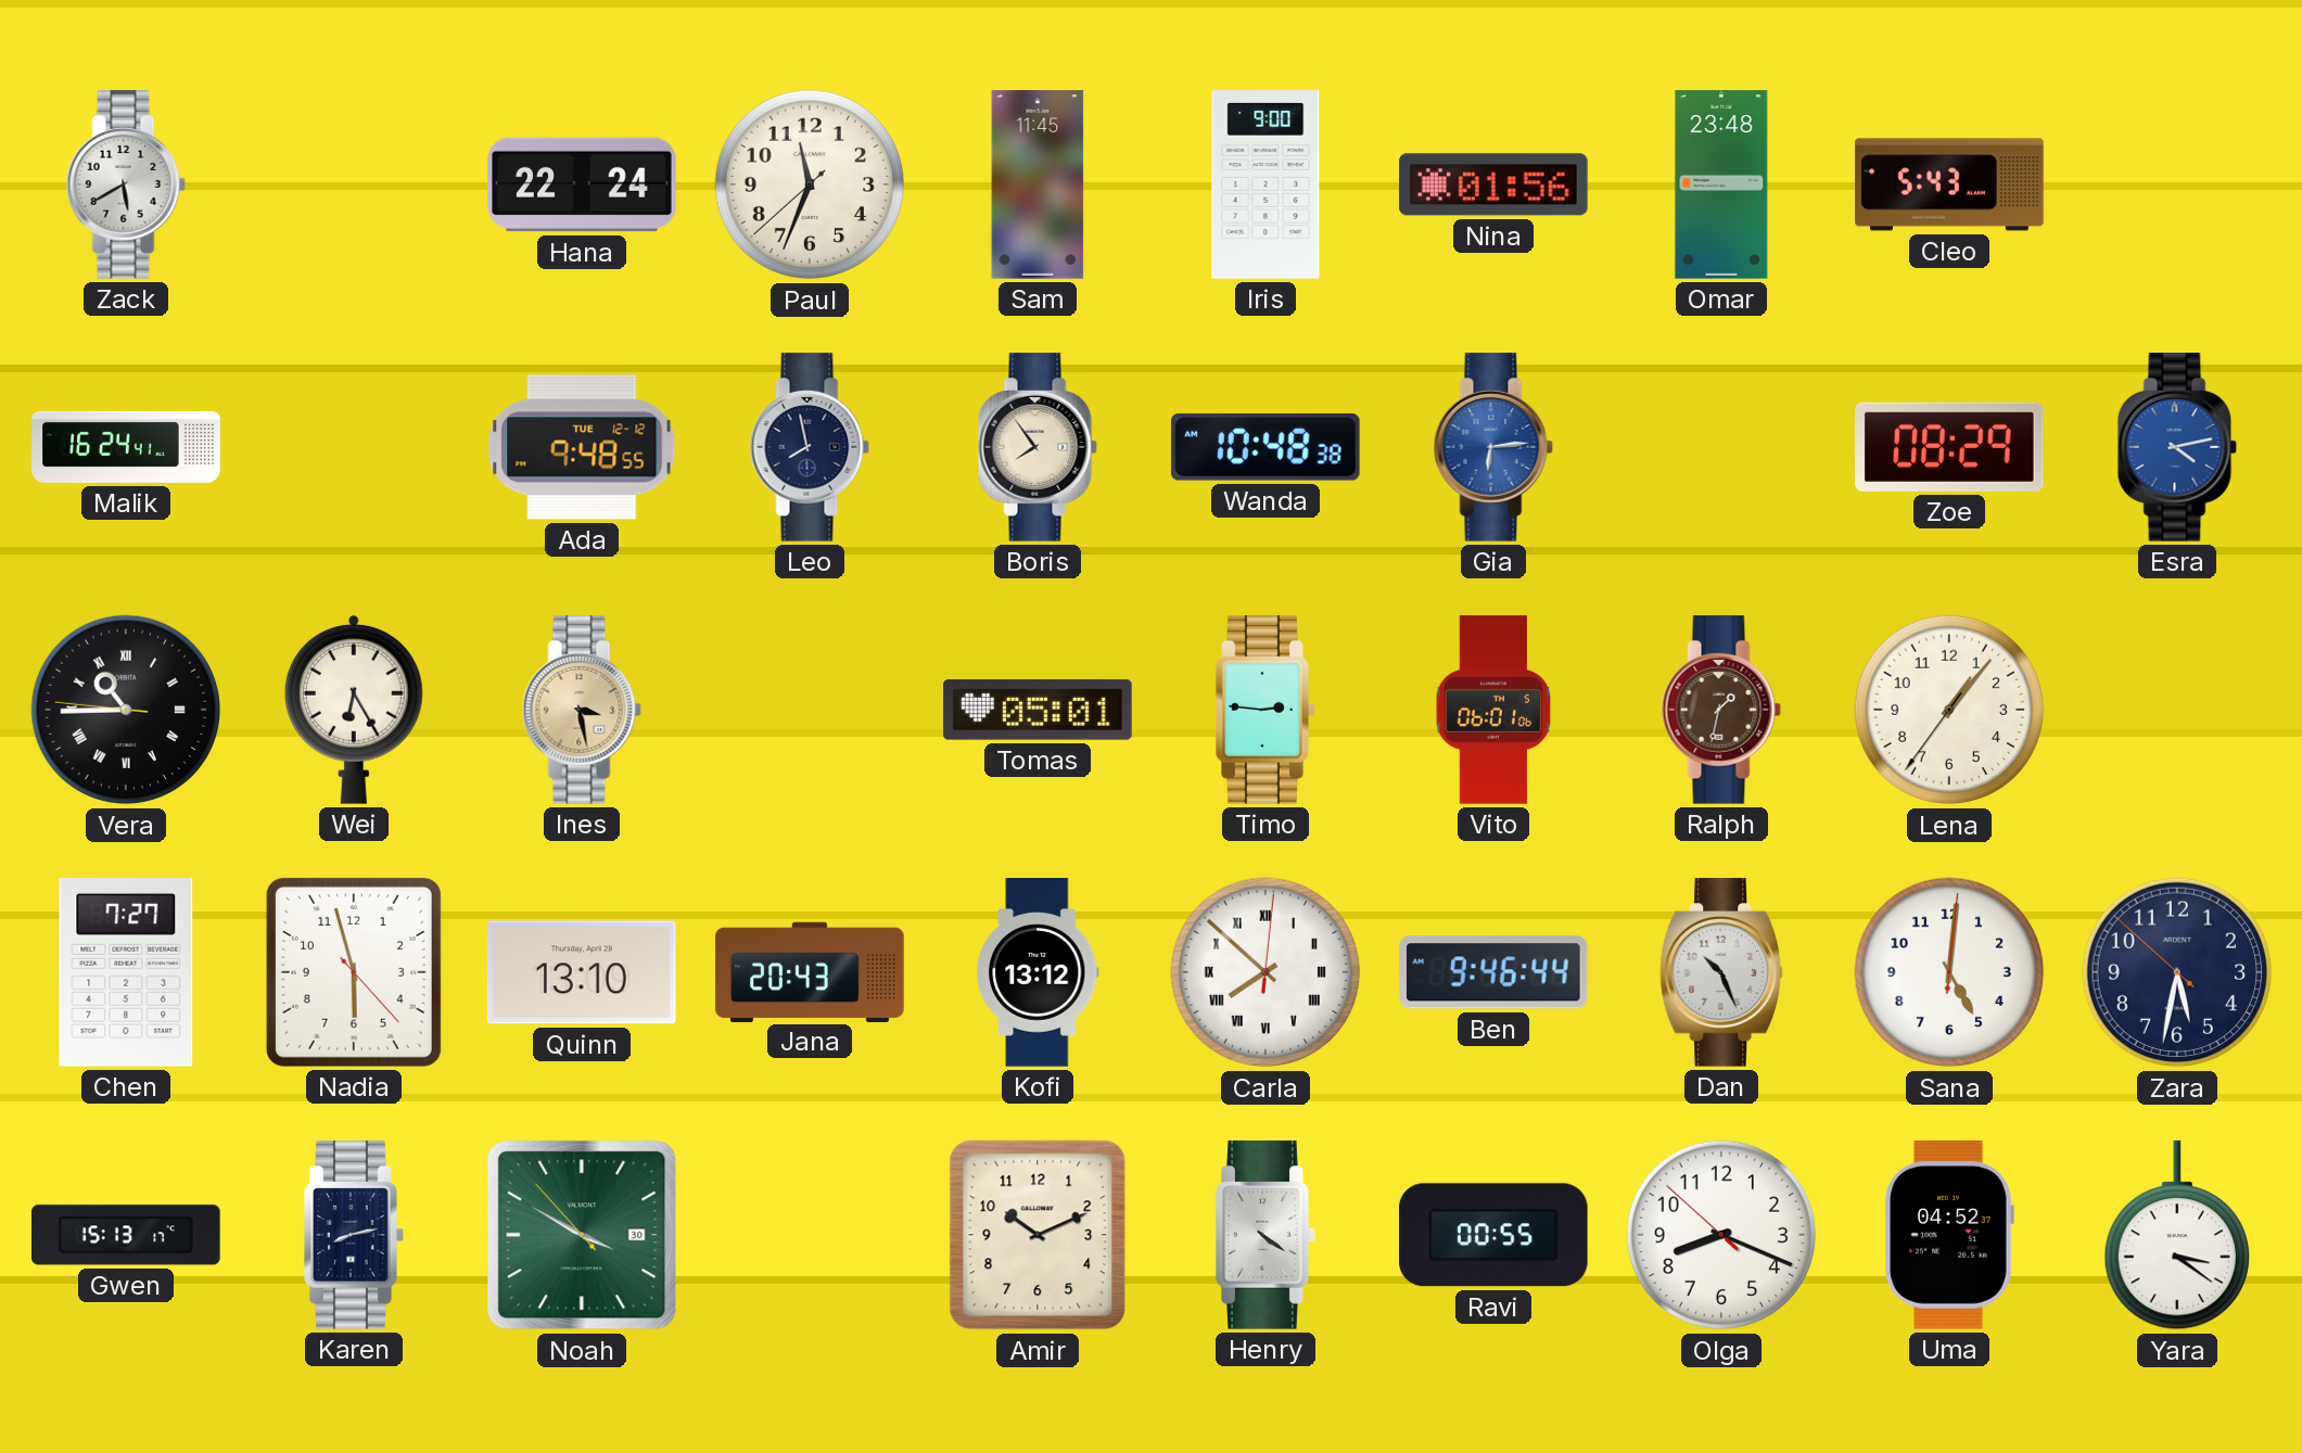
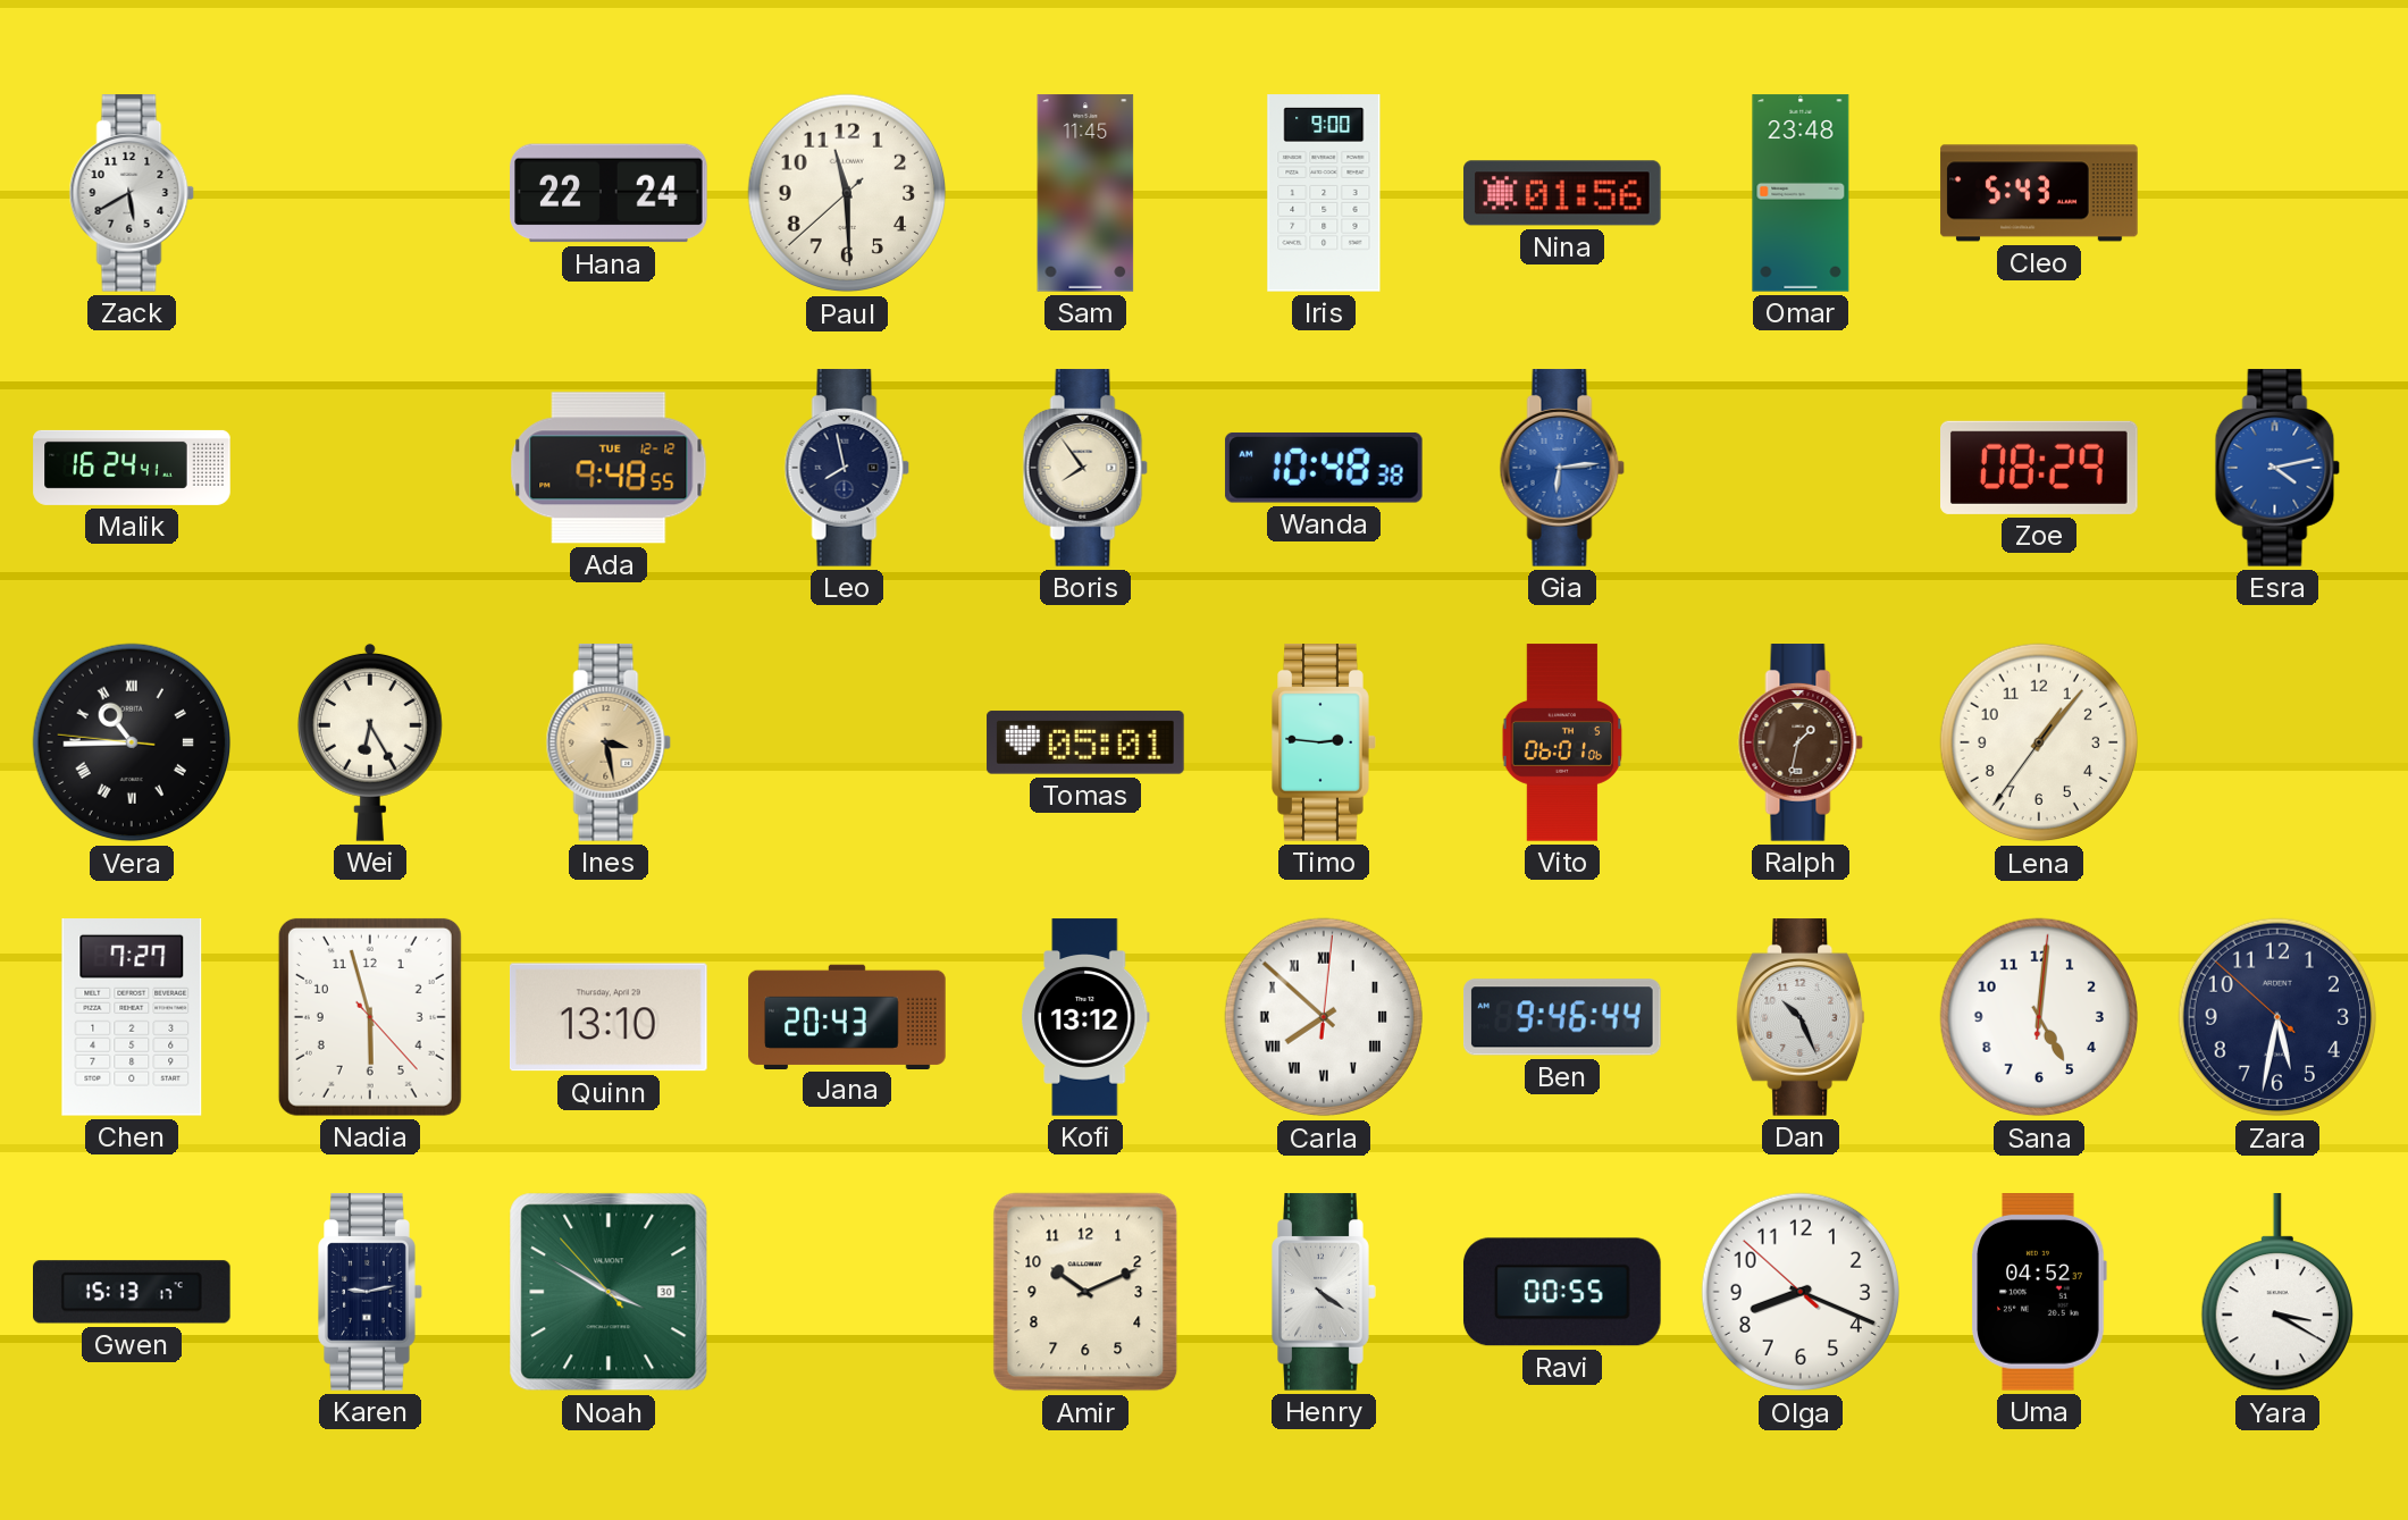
Paul: 11:33 -> 11:29
Karen: 8:13 -> 9:13
Yara: 3:21 -> 3:20
